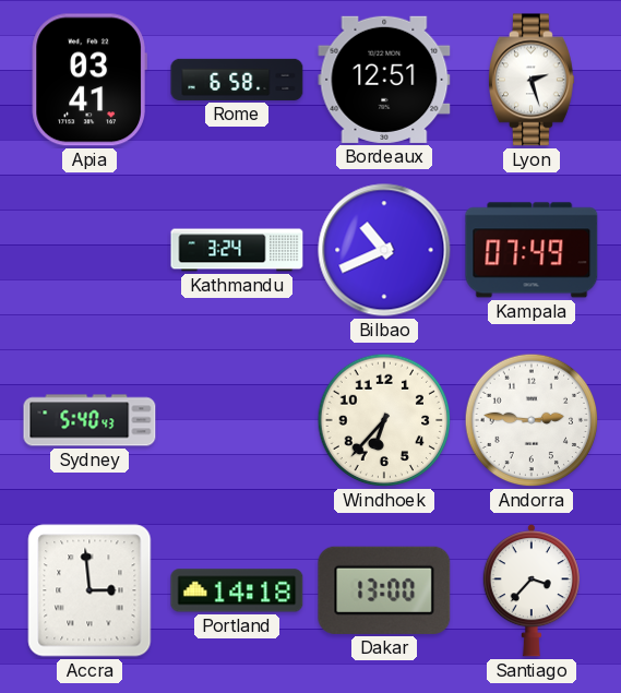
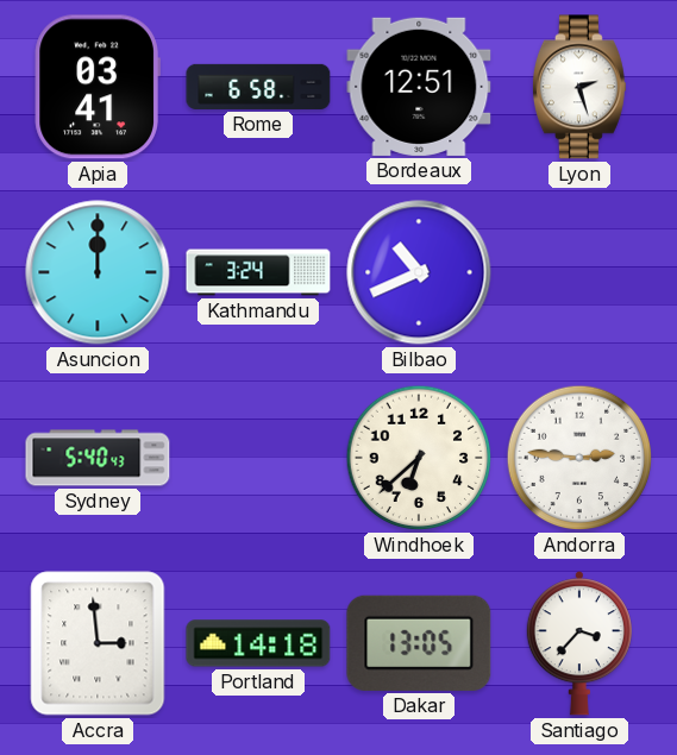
Asuncion: none -> 12:00
Kampala: 07:49 -> none
Windhoek: 6:37 -> 6:38
Dakar: 13:00 -> 13:05
